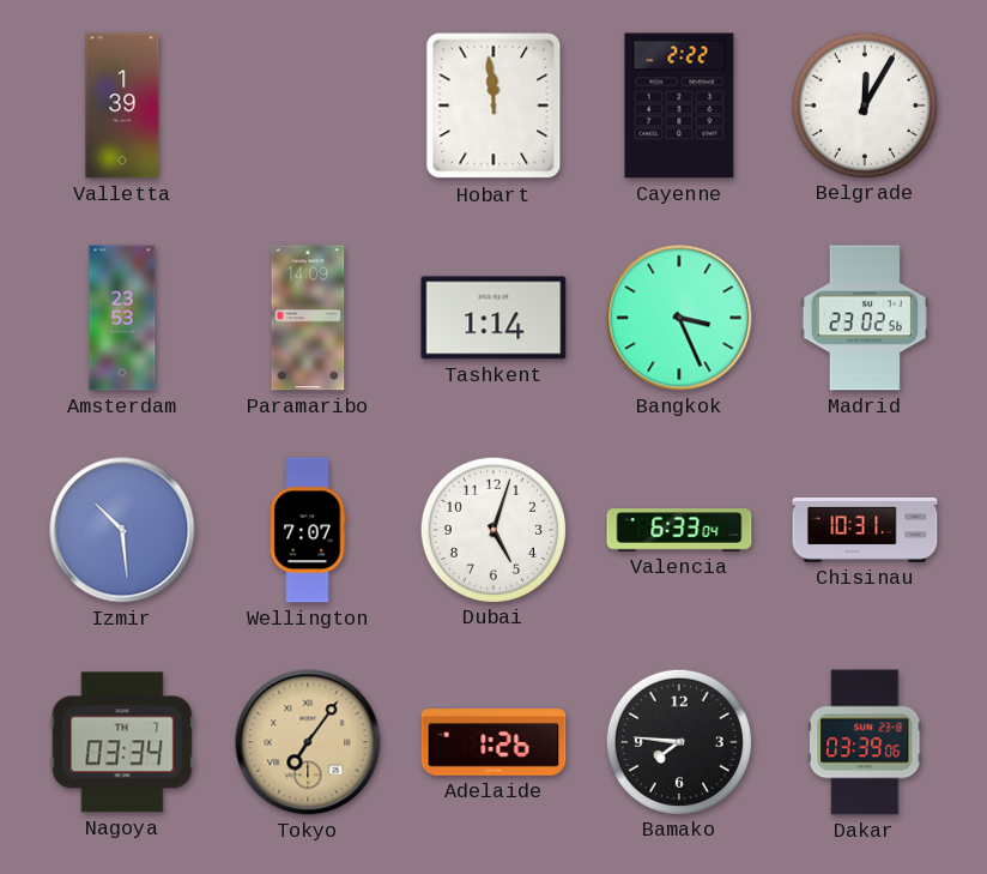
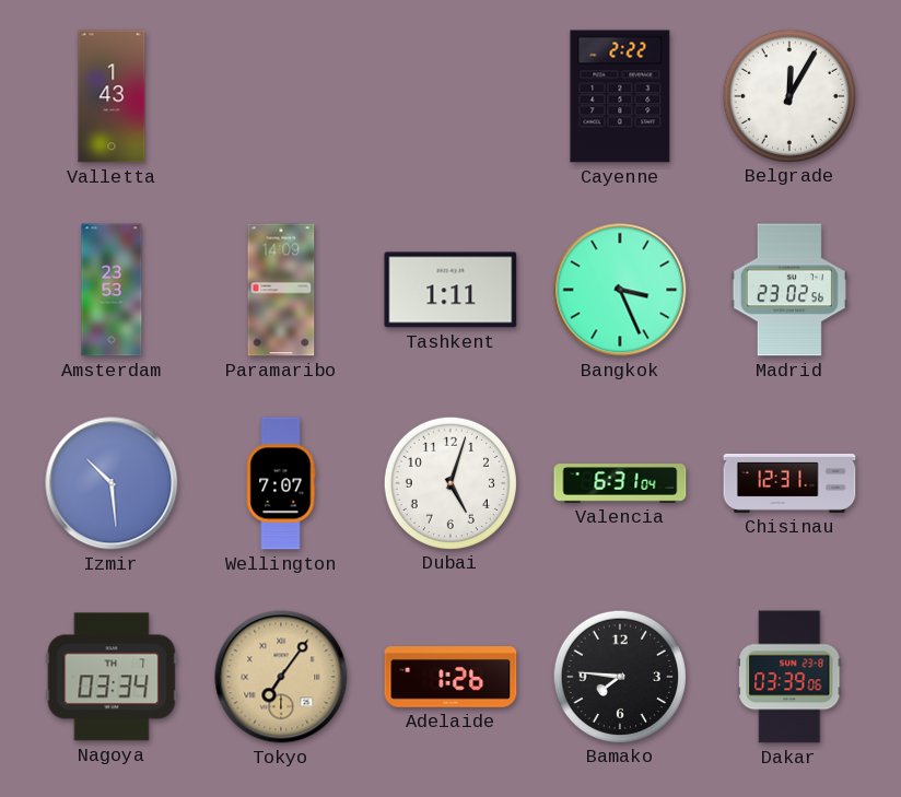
Valletta: 1:39 -> 1:43
Hobart: 11:59 -> none
Tashkent: 1:14 -> 1:11
Valencia: 6:33 -> 6:31
Chisinau: 10:31 -> 12:31
